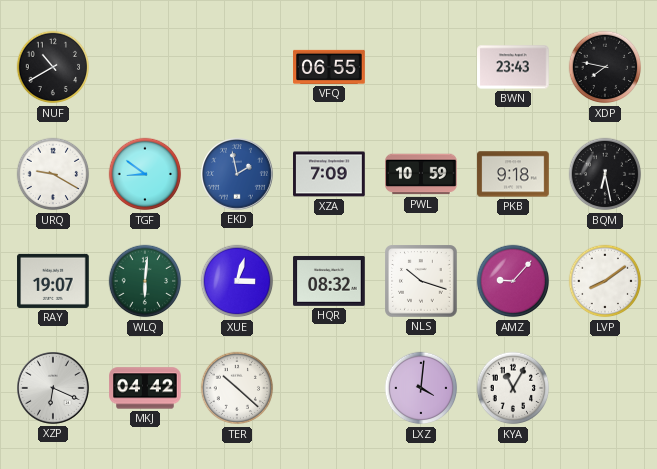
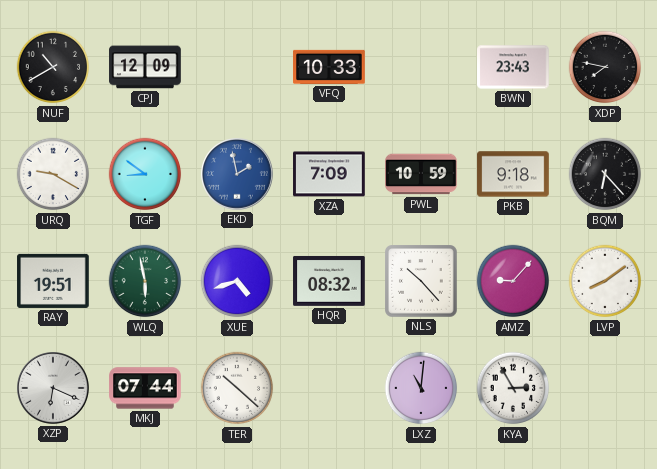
CPJ: none -> 12:09
VFQ: 06:55 -> 10:33
BQM: 6:28 -> 6:23
RAY: 19:07 -> 19:51
WLQ: 6:01 -> 5:58
XUE: 3:03 -> 4:42
NLS: 10:18 -> 10:23
MKJ: 04:42 -> 07:44
LXZ: 4:01 -> 11:01
KYA: 11:05 -> 2:55
